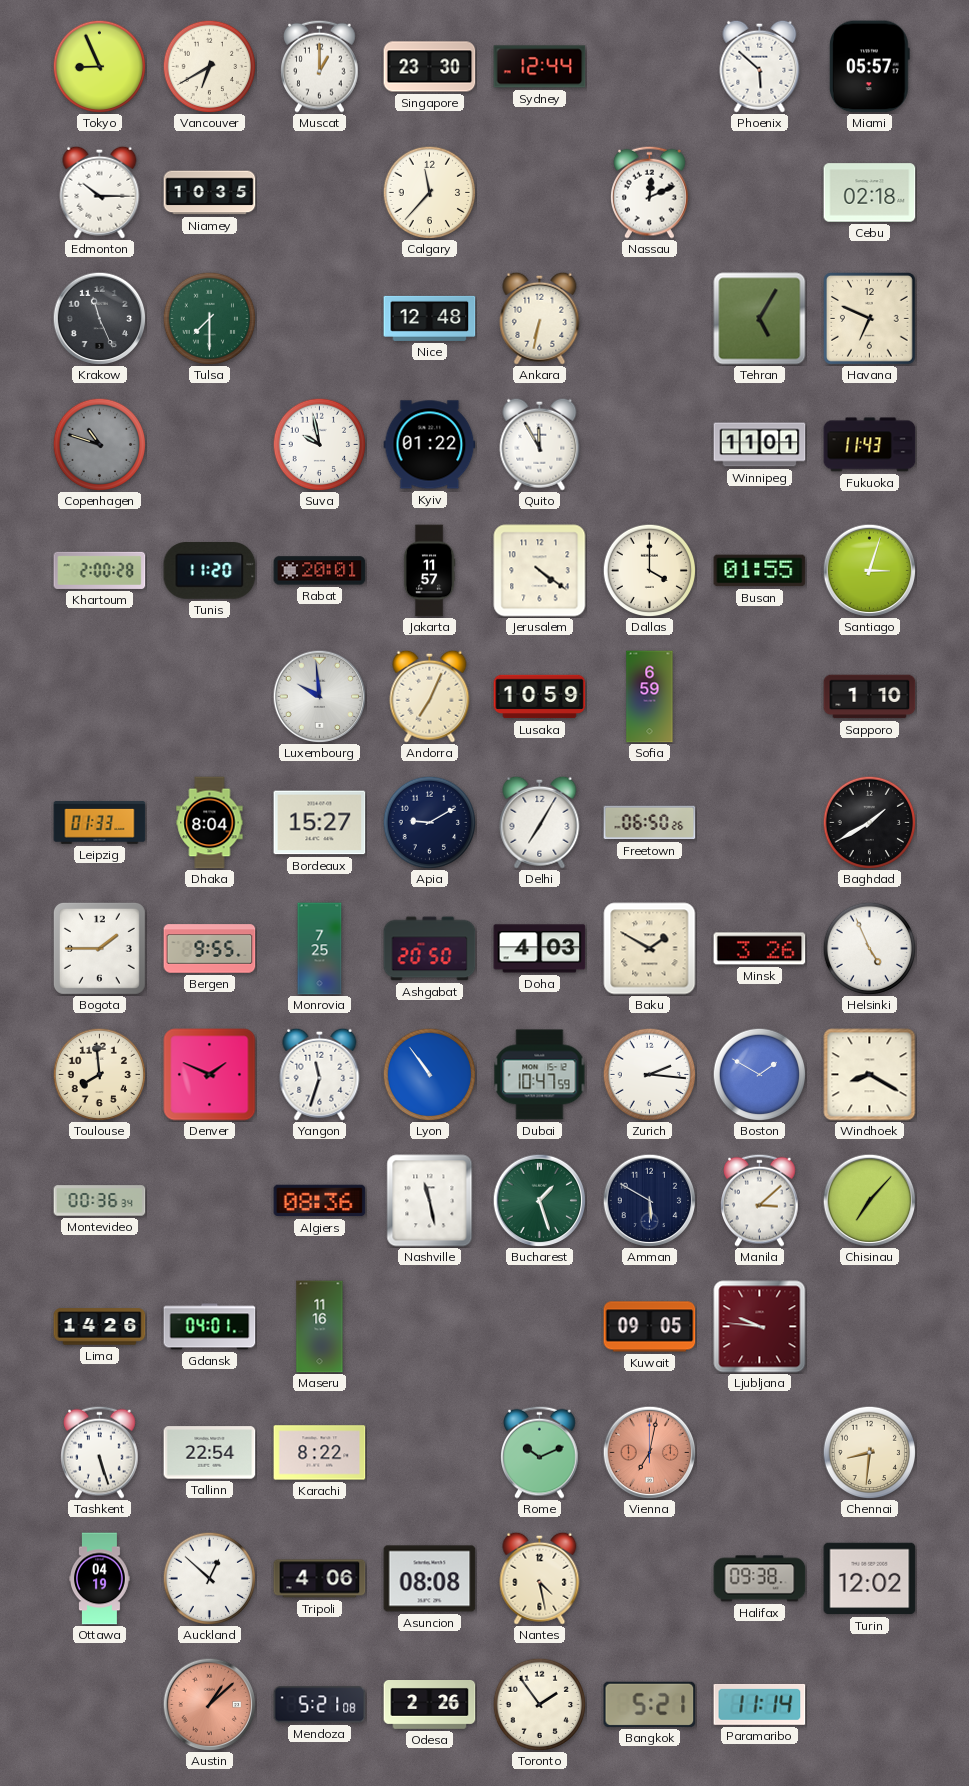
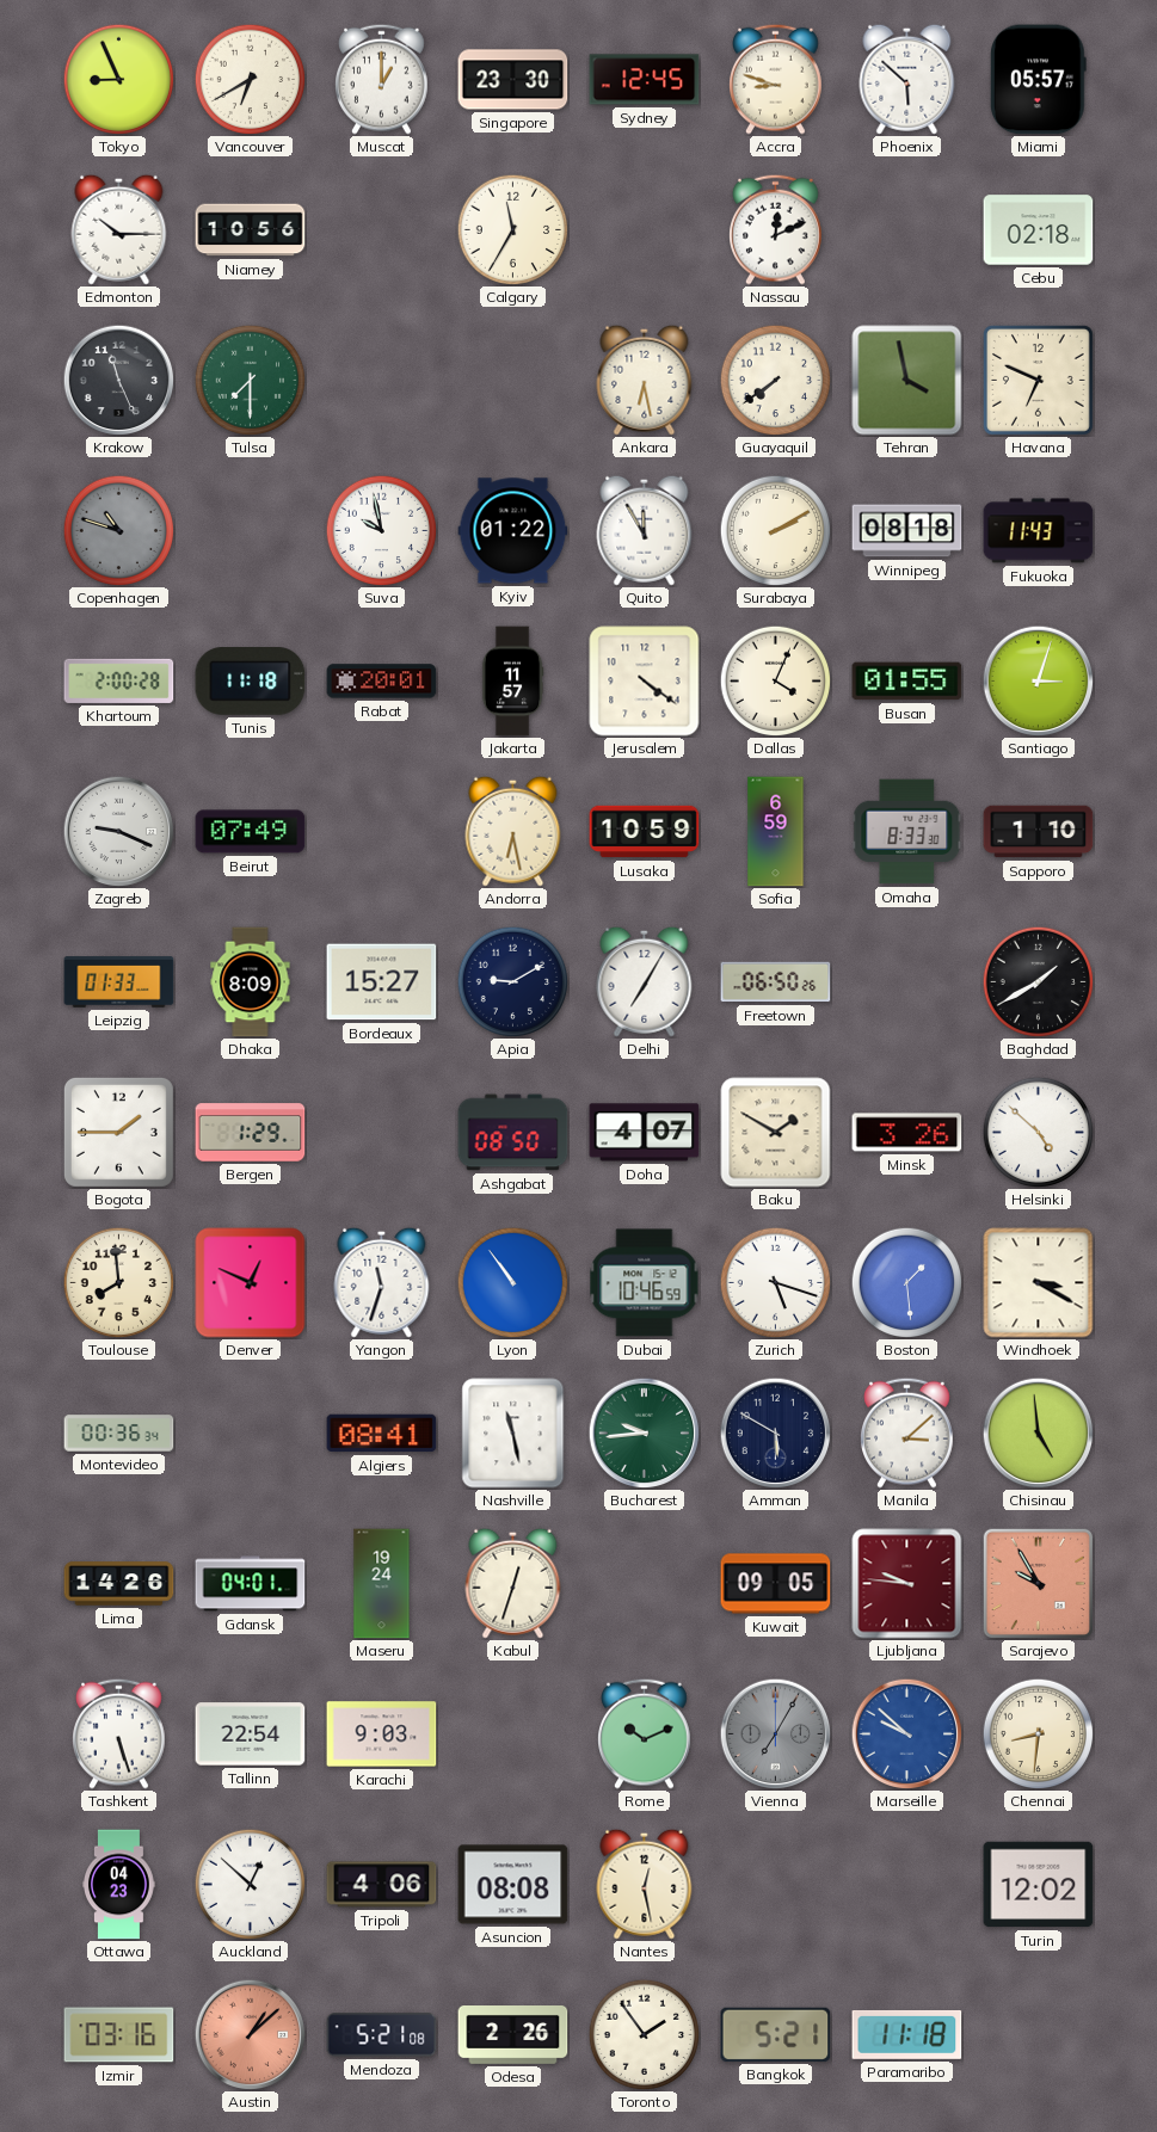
Sydney: 12:44 -> 12:45
Accra: none -> 8:48
Niamey: 10:35 -> 10:56
Calgary: 11:37 -> 11:35
Nice: 12:48 -> none
Ankara: 6:32 -> 6:28
Guayaquil: none -> 7:39
Tehran: 5:05 -> 3:58
Surabaya: none -> 2:10
Winnipeg: 11:01 -> 08:18
Tunis: 11:20 -> 11:18
Dallas: 4:00 -> 4:04
Zagreb: none -> 9:19
Beirut: none -> 07:49
Luxembourg: 9:59 -> none
Andorra: 7:04 -> 6:28
Omaha: none -> 8:33
Dhaka: 8:04 -> 8:09
Bergen: 9:55 -> 1:29
Monrovia: 7:25 -> none
Ashgabat: 20:50 -> 08:50
Doha: 4:03 -> 4:07
Helsinki: 4:56 -> 4:52
Denver: 1:49 -> 12:49
Dubai: 10:47 -> 10:46
Zurich: 2:16 -> 5:18
Boston: 1:50 -> 1:29
Windhoek: 8:20 -> 3:20
Algiers: 08:36 -> 08:41
Bucharest: 1:27 -> 9:44
Chisinau: 7:07 -> 4:59
Maseru: 11:16 -> 19:24
Kabul: none -> 12:33
Sarajevo: none -> 9:55
Karachi: 8:22 -> 9:03
Vienna: 7:02 -> 7:05
Vienna dial: salmon -> grey
Marseille: none -> 9:52
Ottawa: 04:19 -> 04:23
Nantes: 4:28 -> 12:28
Halifax: 09:38 -> none
Izmir: none -> 03:16
Paramaribo: 11:14 -> 11:18
